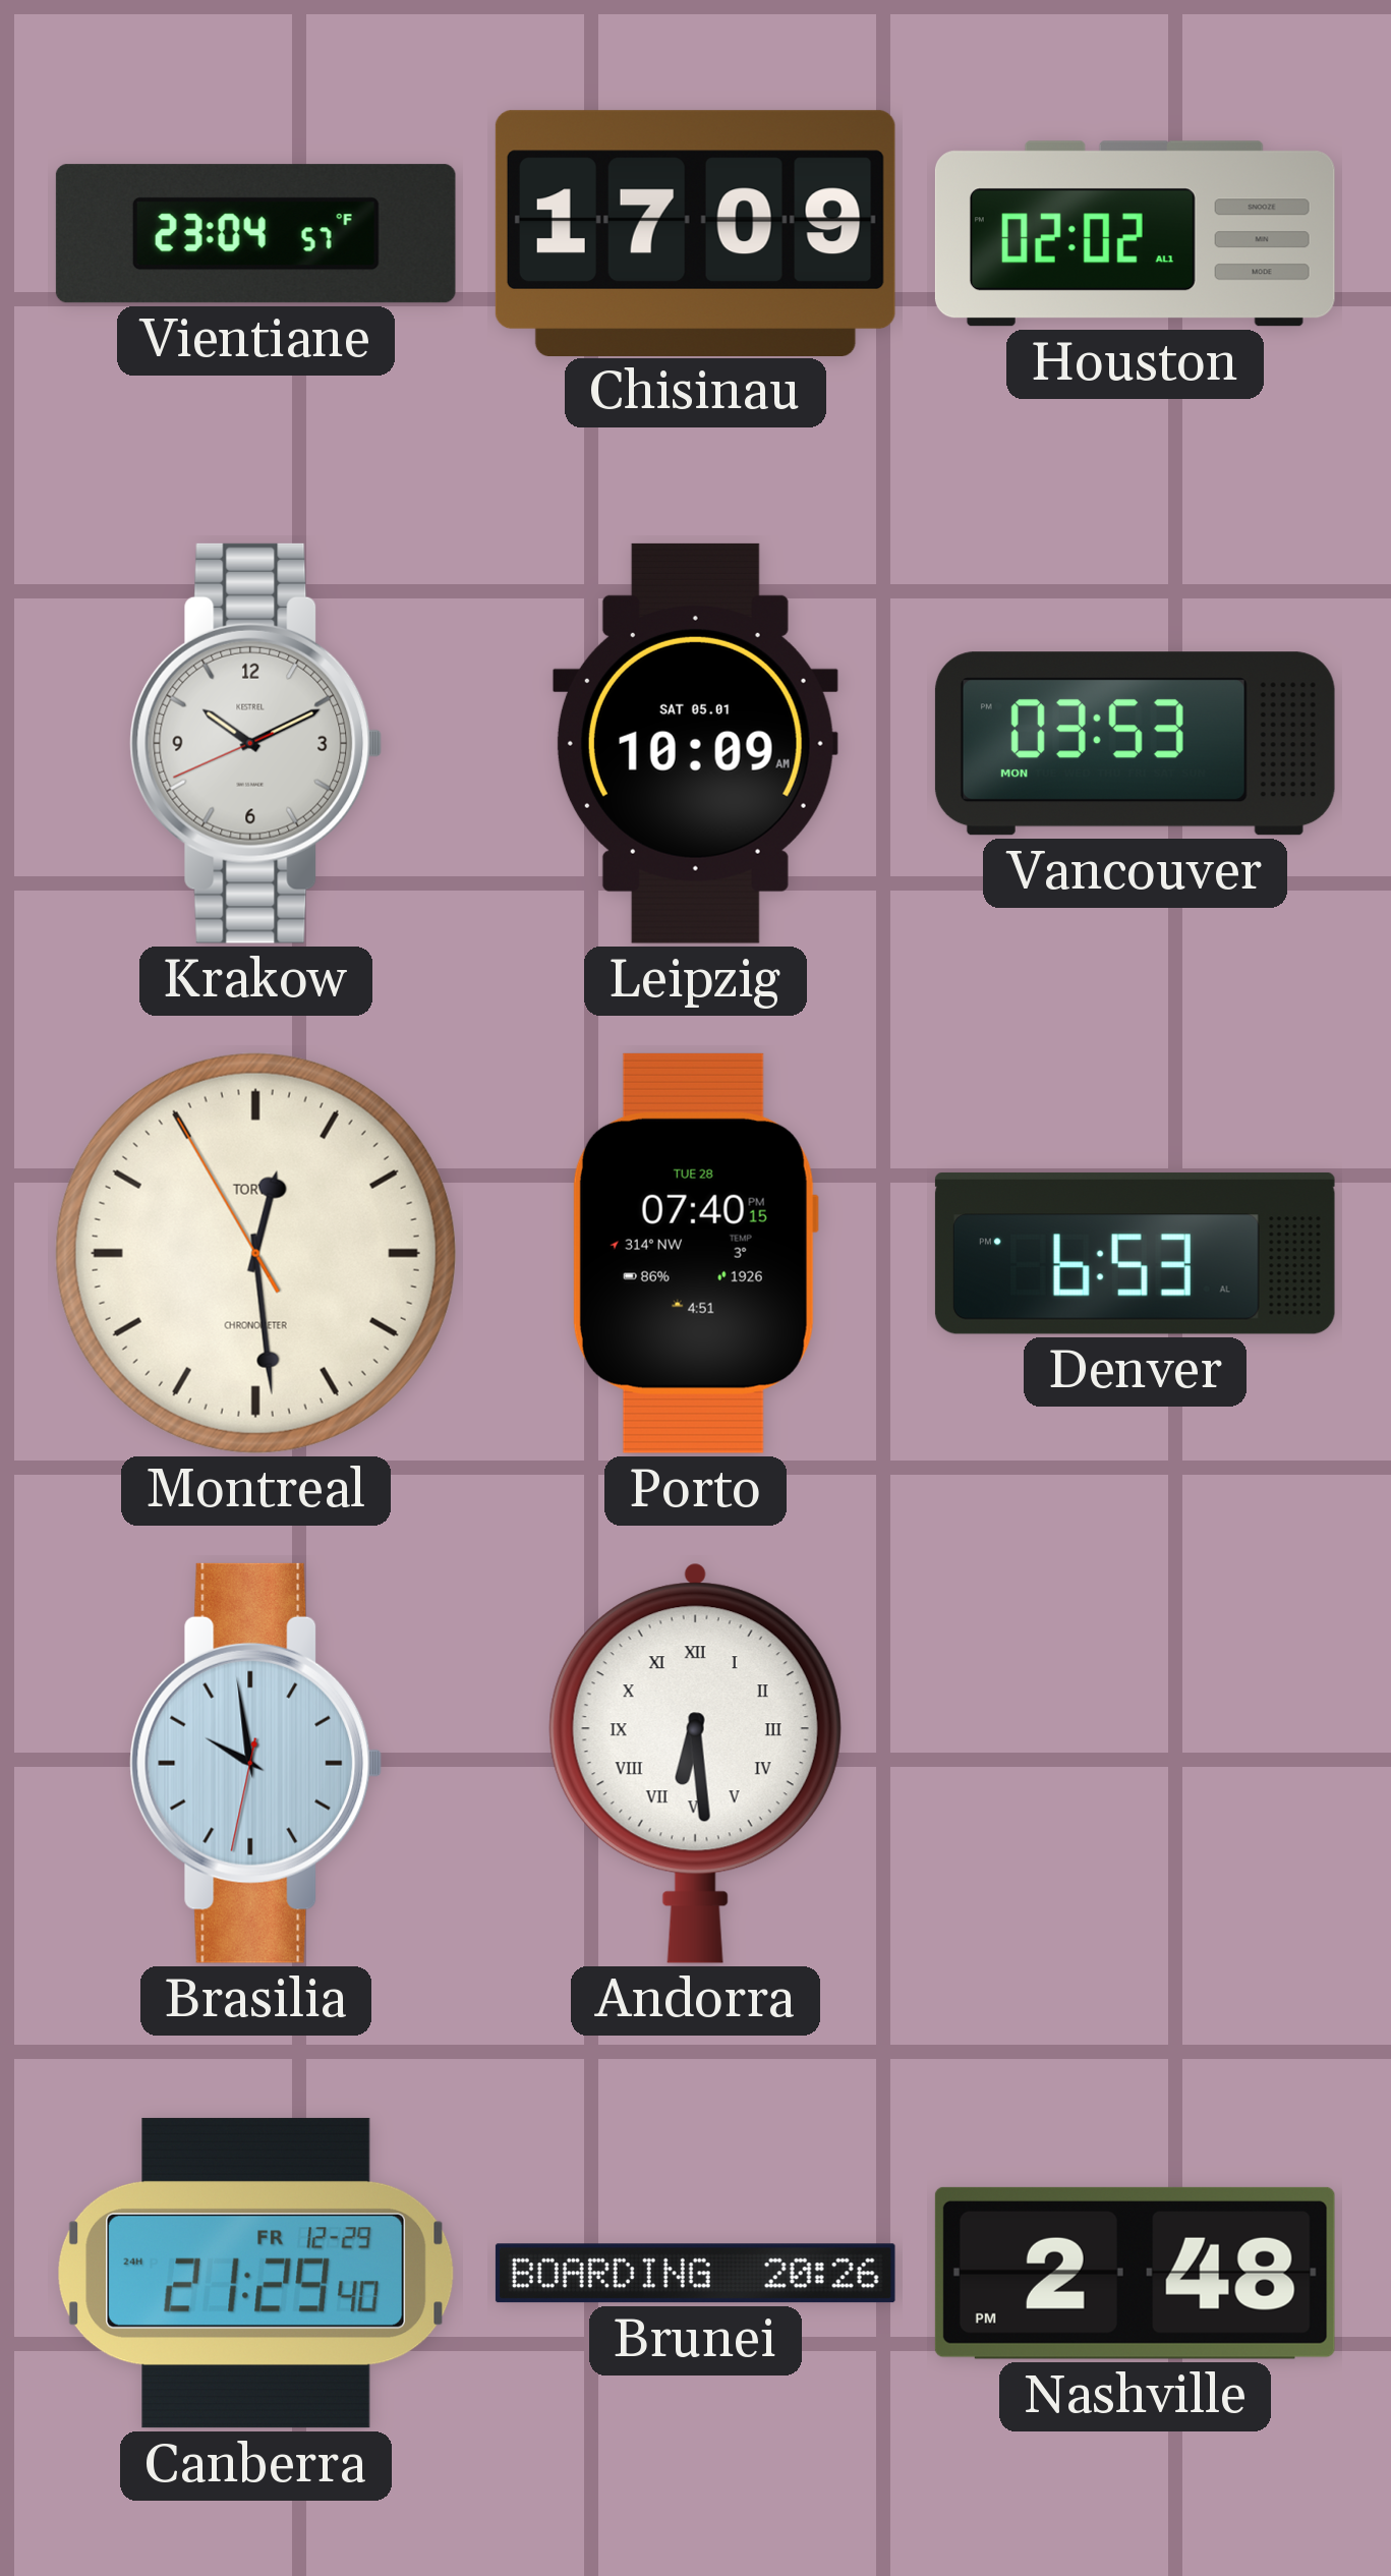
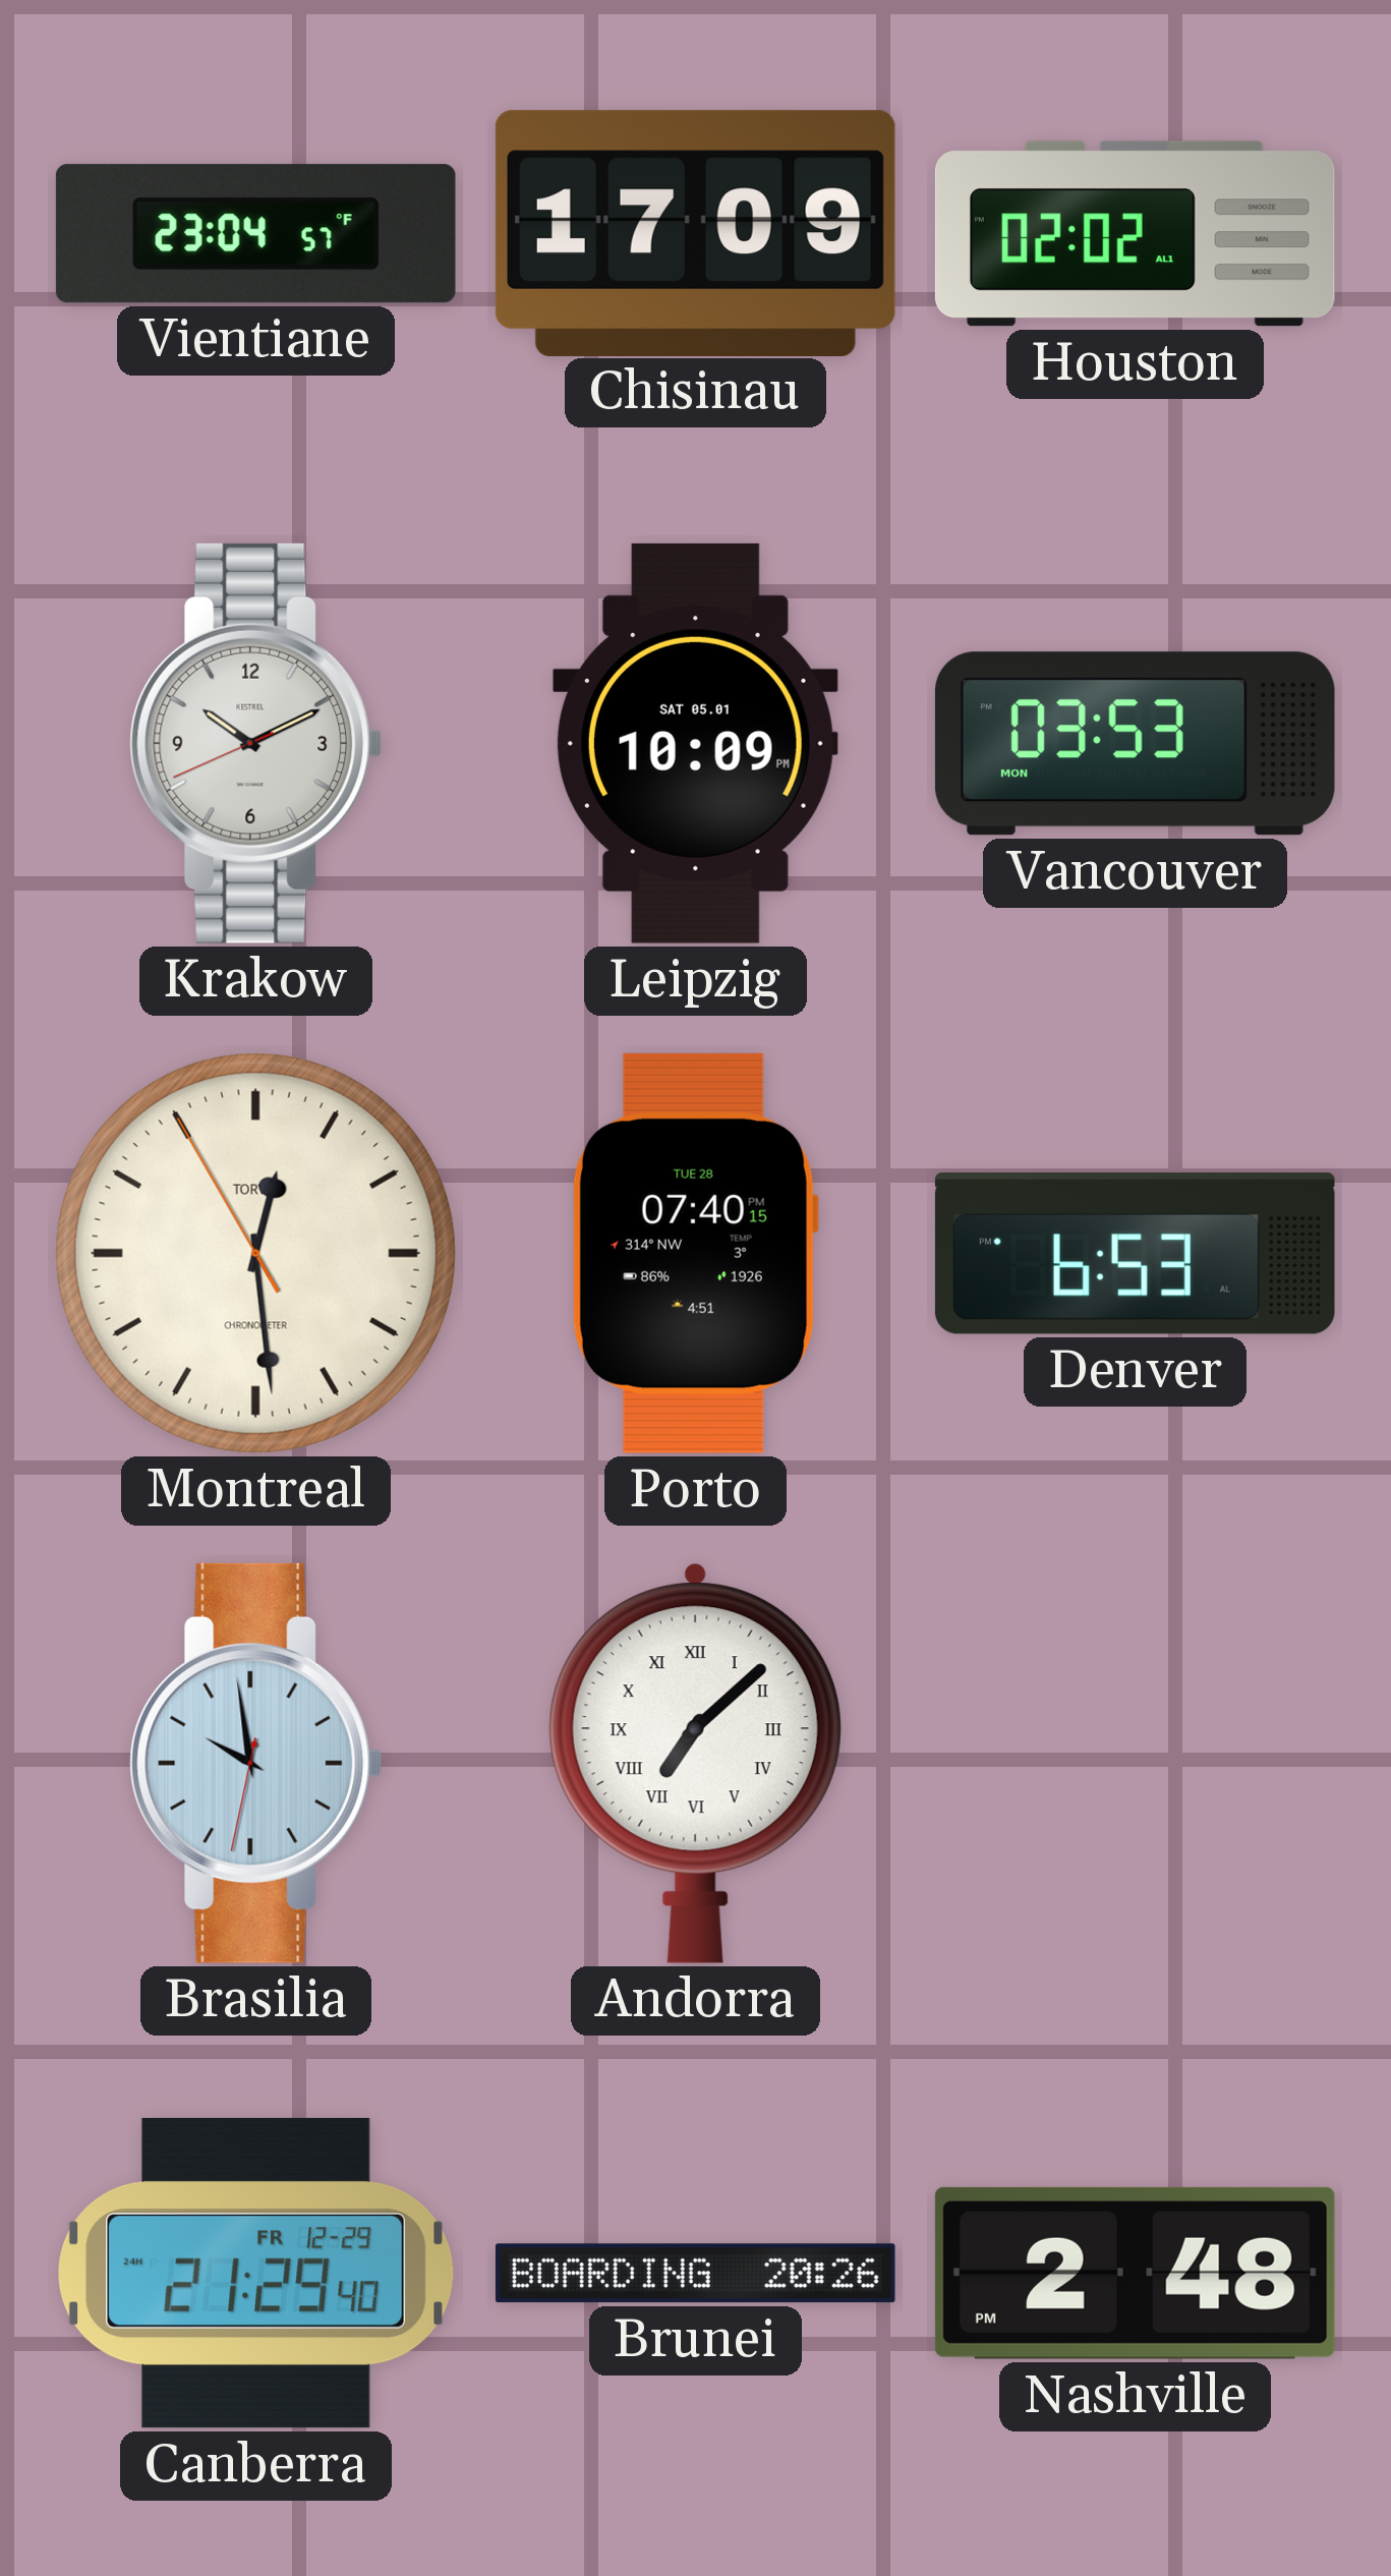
Leipzig: 10:09 AM -> 10:09 PM
Andorra: 6:29 -> 7:08
